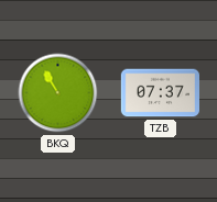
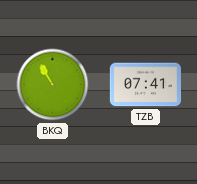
TZB: 07:37 -> 07:41
